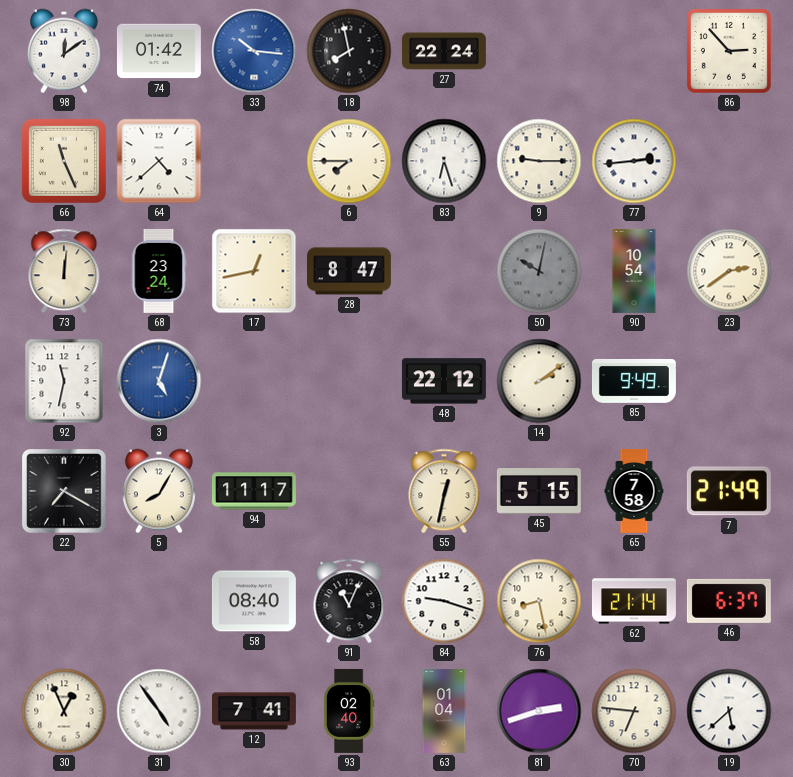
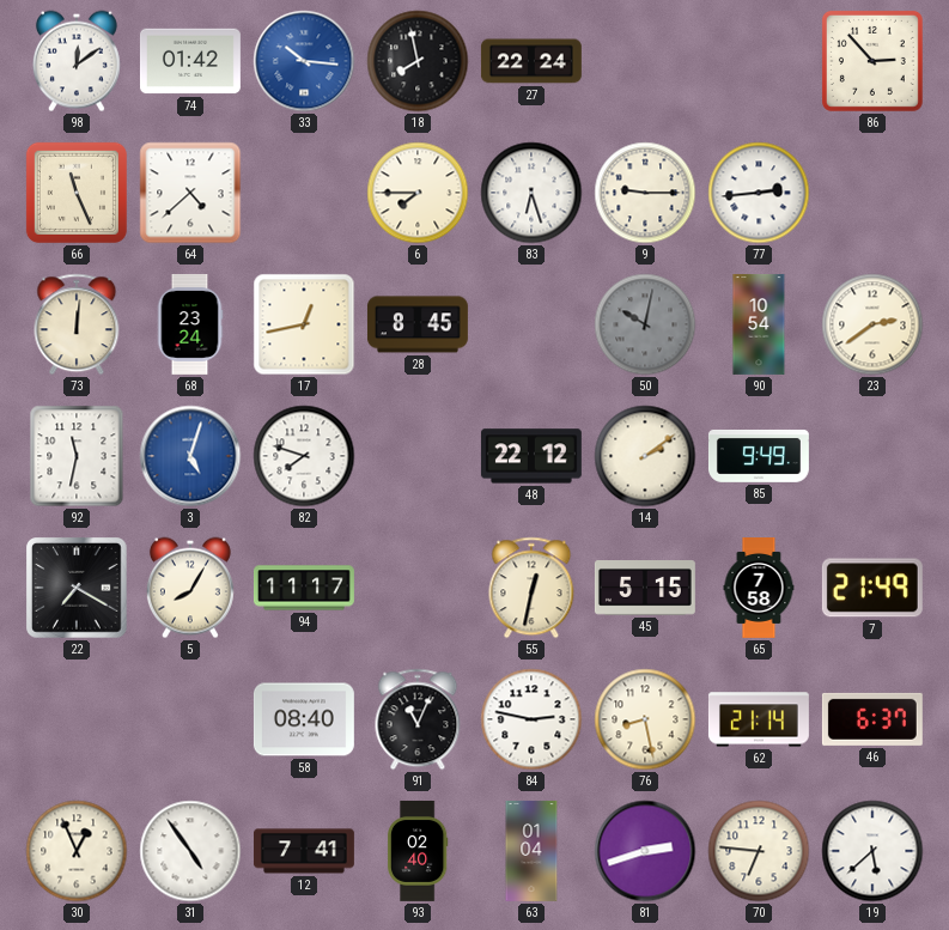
28: 8:47 -> 8:45
82: none -> 7:48
84: 9:18 -> 2:47
